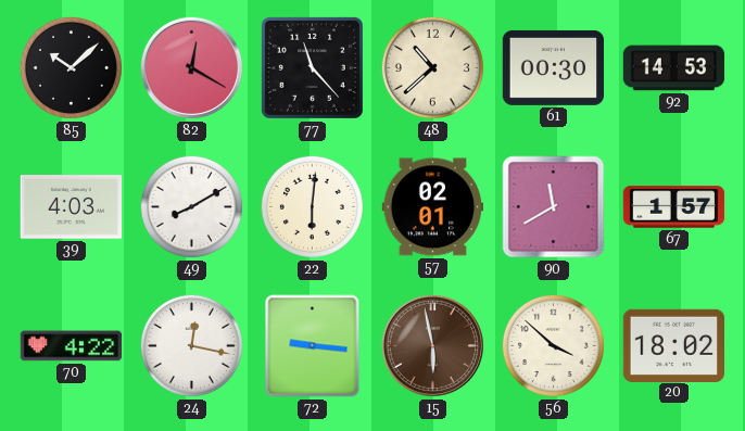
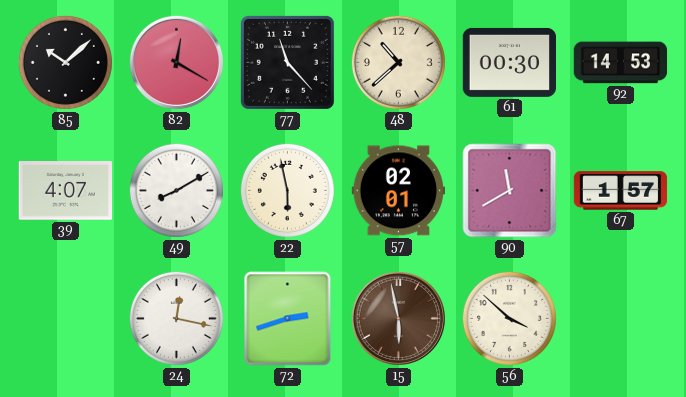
39: 4:03 -> 4:07
22: 6:01 -> 5:58
70: 4:22 -> none
72: 9:16 -> 2:42
20: 18:02 -> none
